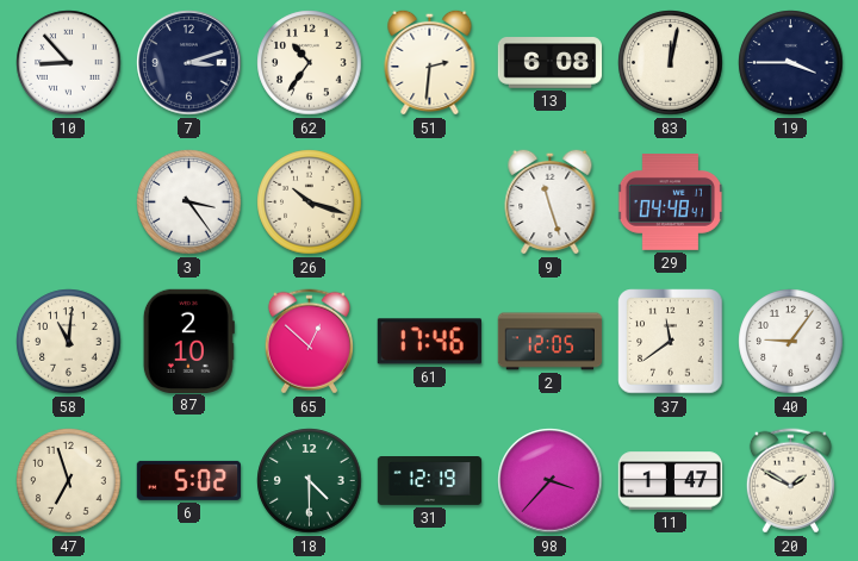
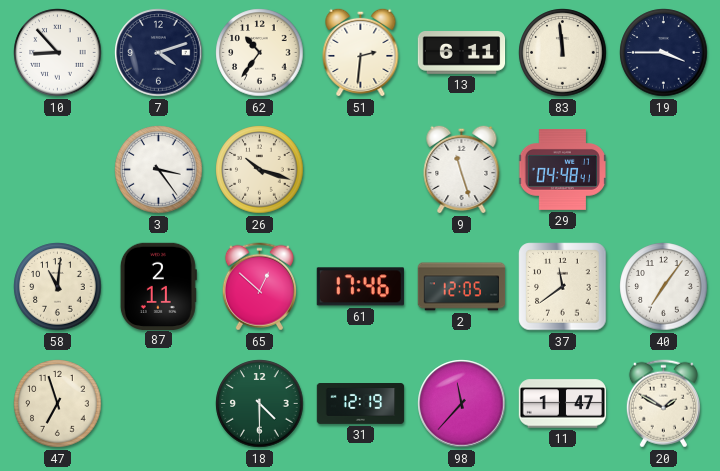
7: 3:12 -> 4:12
13: 6:08 -> 6:11
83: 12:02 -> 11:59
87: 2:10 -> 2:11
40: 9:06 -> 7:06
6: 5:02 -> none
98: 3:37 -> 11:37
